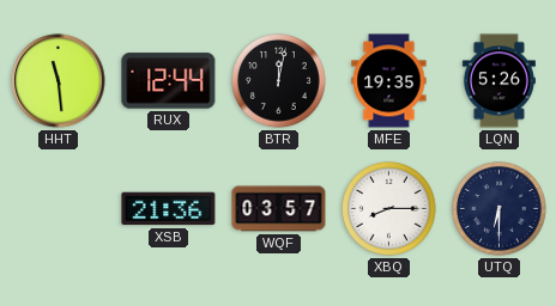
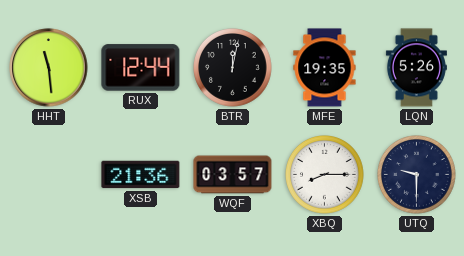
UTQ: 6:30 -> 9:30
